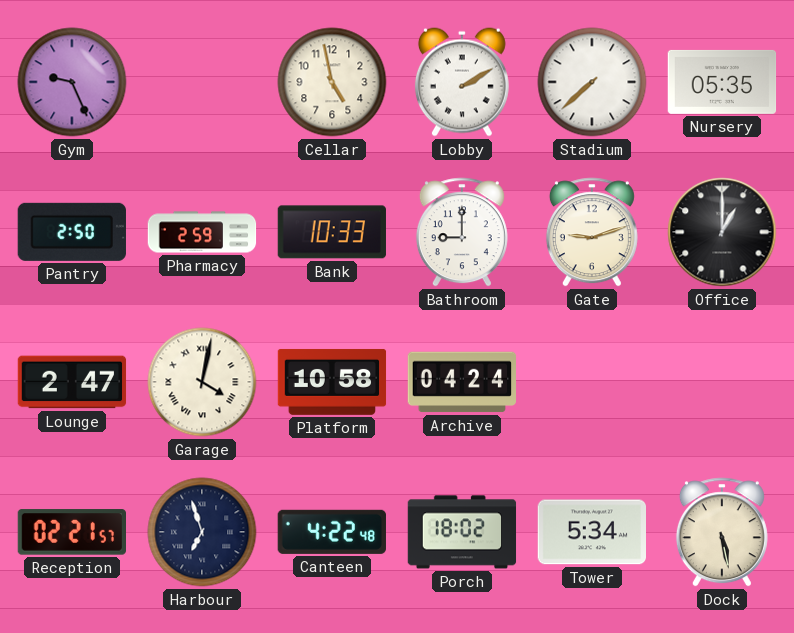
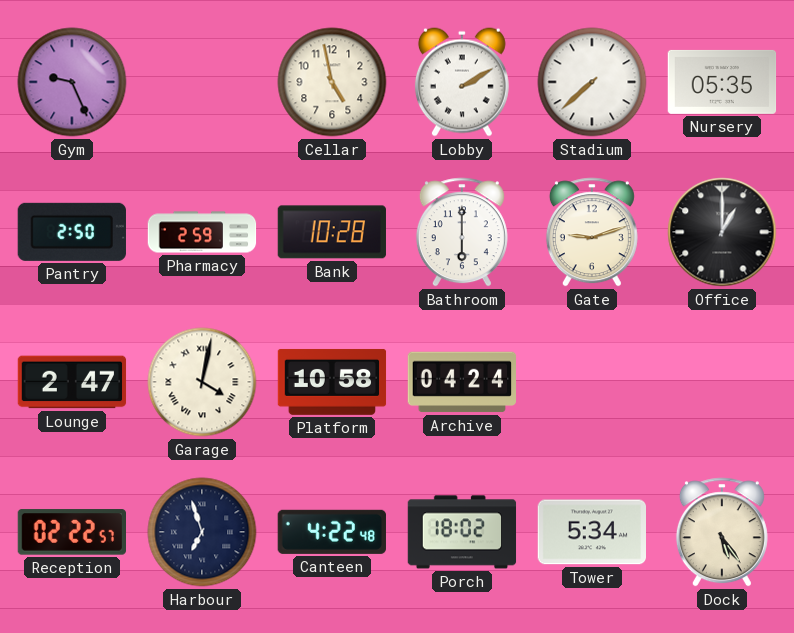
Bank: 10:33 -> 10:28
Bathroom: 9:00 -> 6:00
Reception: 02:21 -> 02:22
Dock: 5:28 -> 5:24
